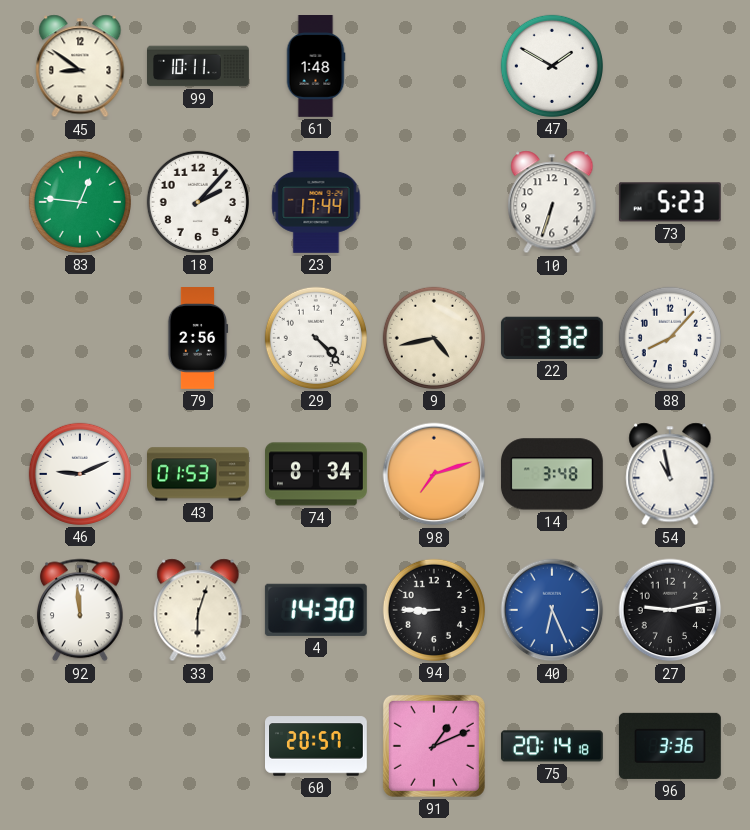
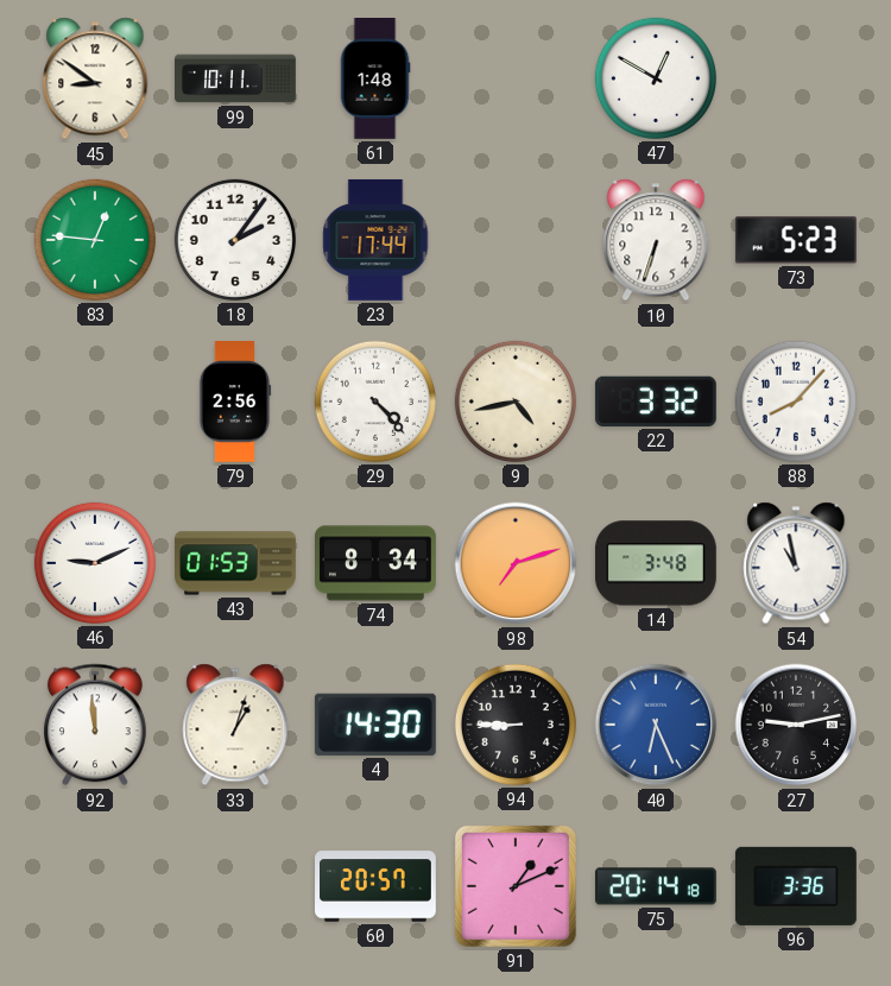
47: 1:50 -> 12:50
18: 2:07 -> 2:06
33: 6:03 -> 1:03
